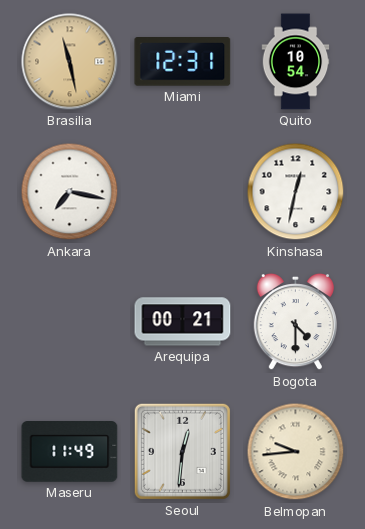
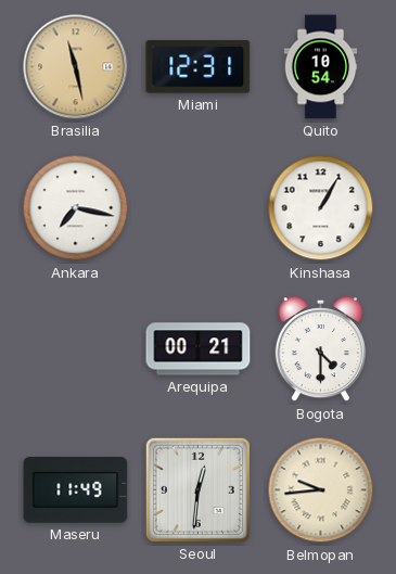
Kinshasa: 12:32 -> 1:05
